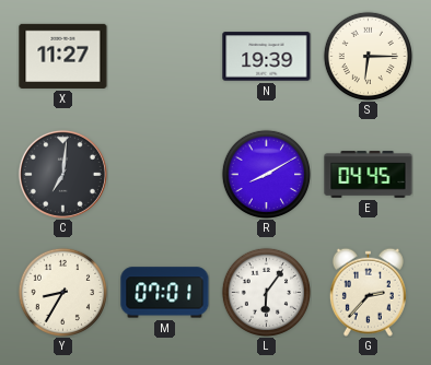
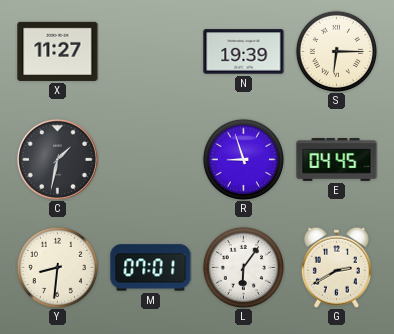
C: 7:01 -> 1:32
R: 8:10 -> 8:57
Y: 8:35 -> 8:31
G: 2:37 -> 2:40
